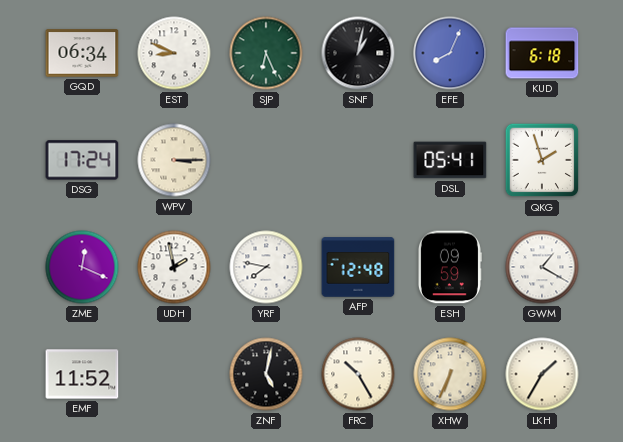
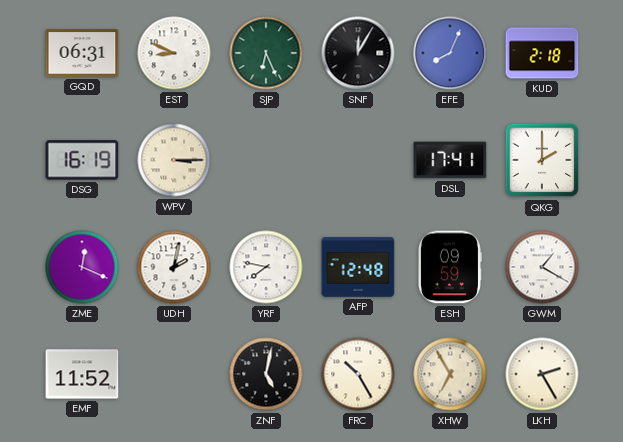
GQD: 06:34 -> 06:31
SNF: 1:02 -> 12:05
KUD: 6:18 -> 2:18
DSG: 17:24 -> 16:19
DSL: 05:41 -> 17:41
QKG: 1:57 -> 2:00
UDH: 1:58 -> 2:02
XHW: 6:34 -> 6:55
LKH: 1:35 -> 2:25
